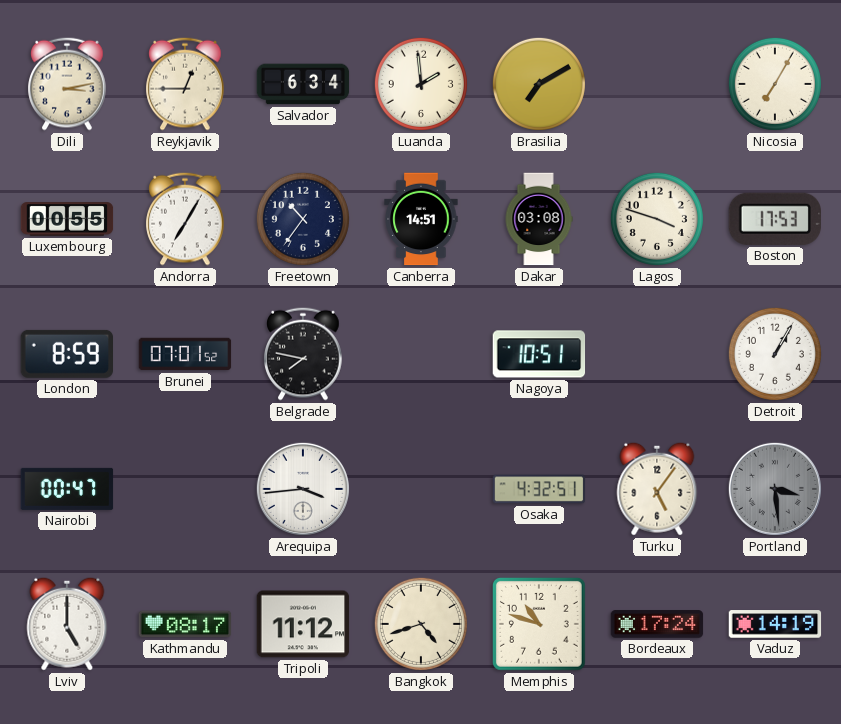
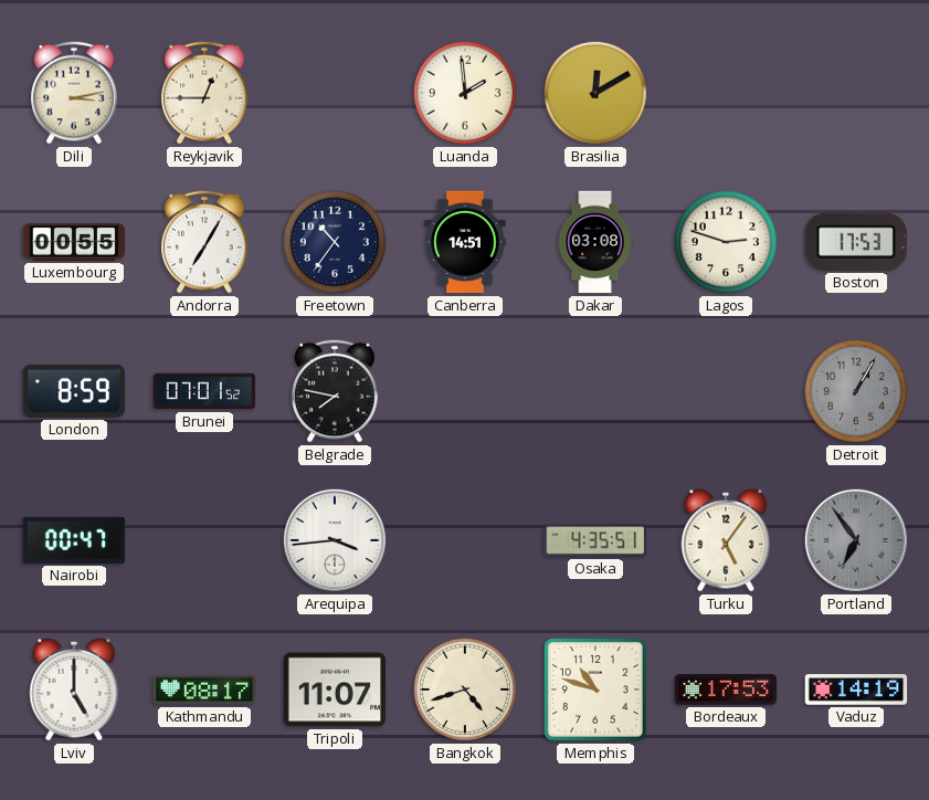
Salvador: 6:34 -> none
Brasilia: 7:10 -> 12:10
Nicosia: 7:05 -> none
Lagos: 3:48 -> 2:48
Nagoya: 10:51 -> none
Detroit dial: white -> grey
Osaka: 4:32 -> 4:35
Portland: 3:29 -> 6:54
Tripoli: 11:12 -> 11:07
Bordeaux: 17:24 -> 17:53
